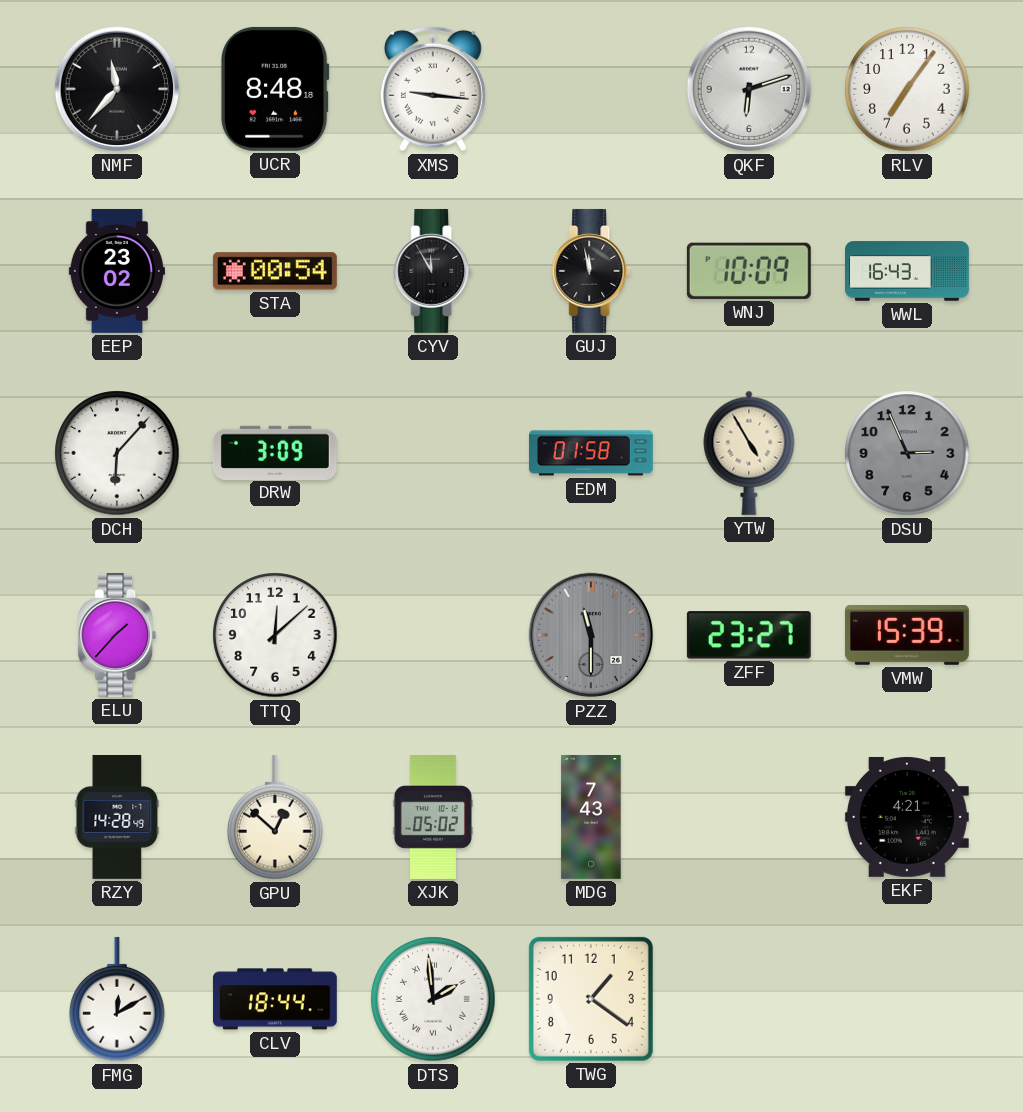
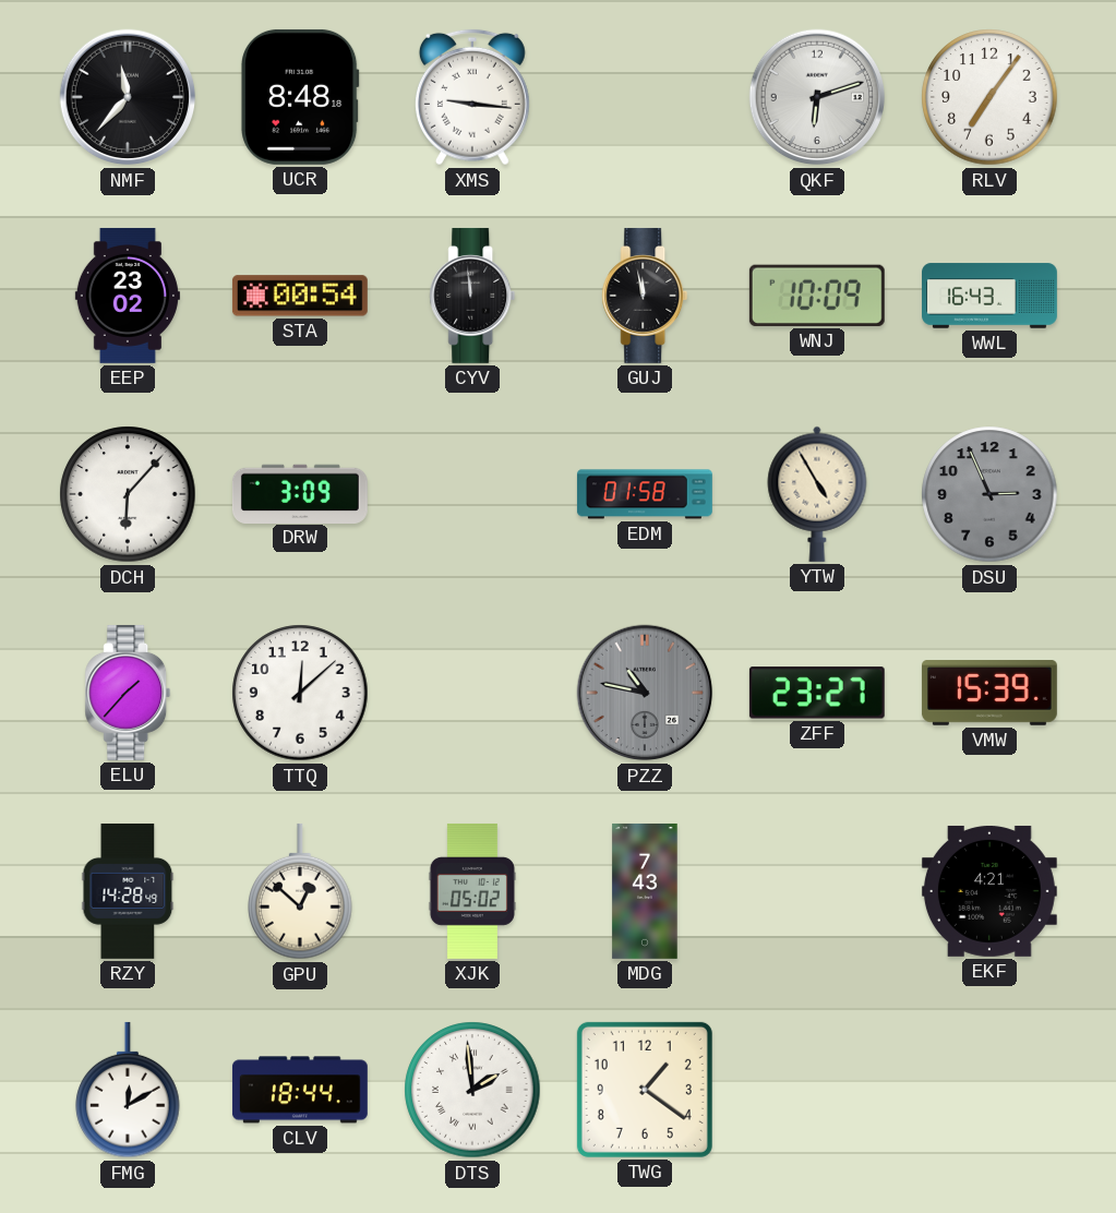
CYV: 11:55 -> 11:59
PZZ: 11:30 -> 10:47
